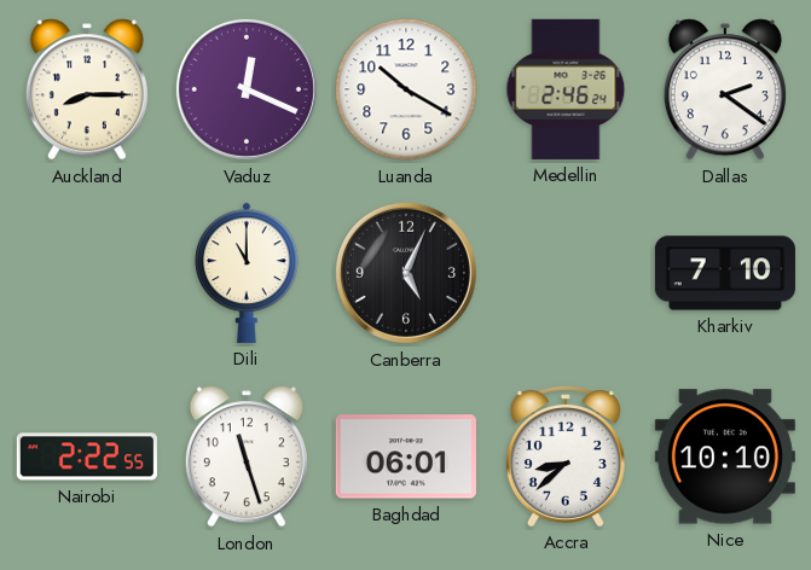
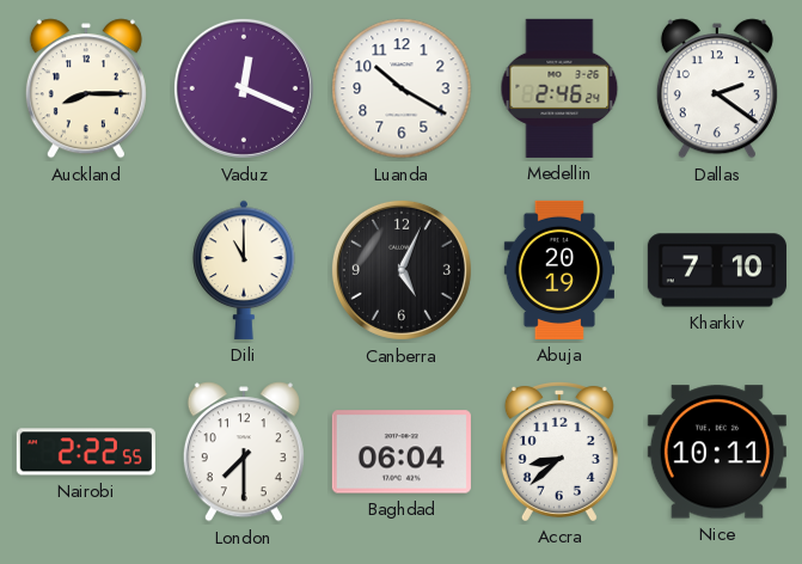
Abuja: none -> 20:19
London: 11:27 -> 7:30
Baghdad: 06:01 -> 06:04
Nice: 10:10 -> 10:11
